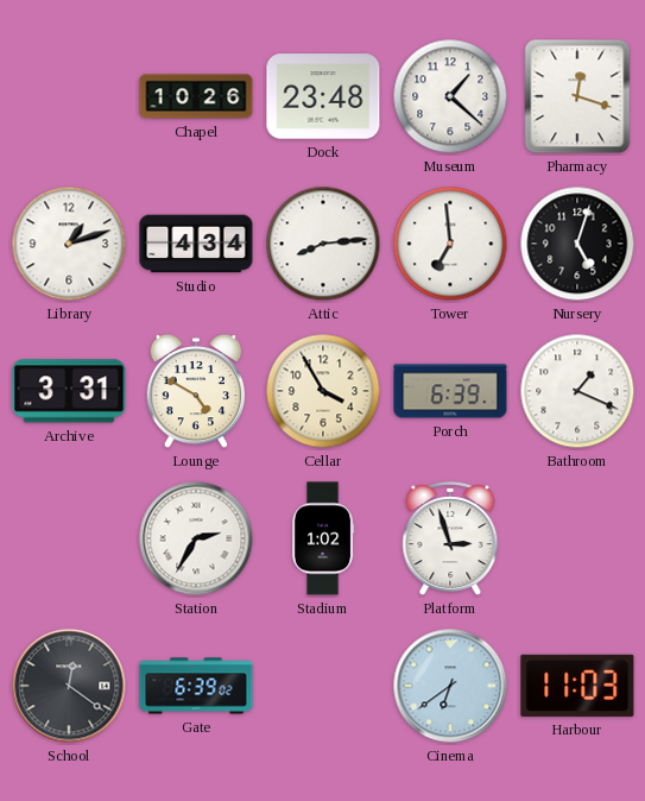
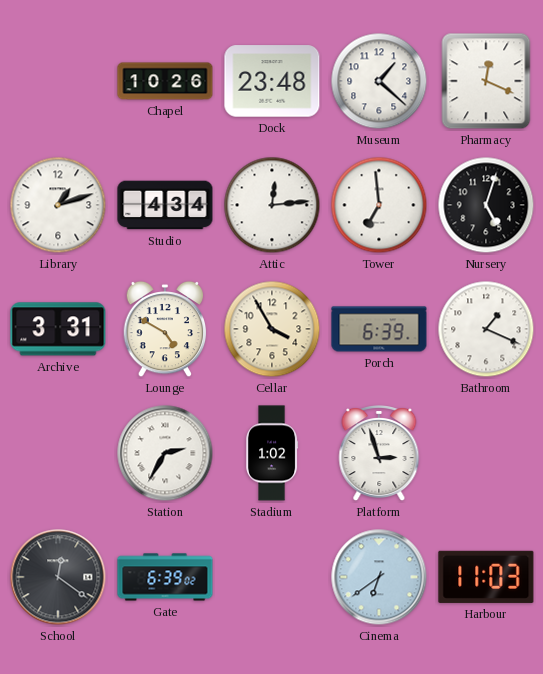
Pharmacy: 12:18 -> 12:19
Attic: 8:14 -> 12:14
